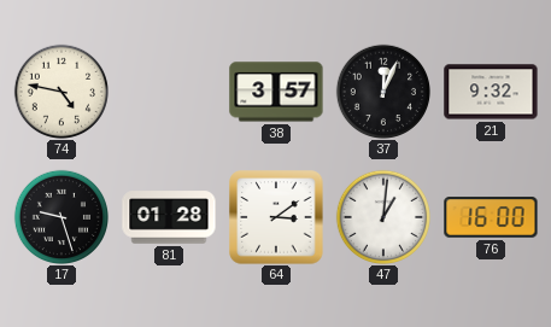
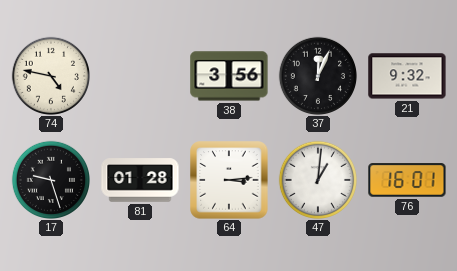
38: 3:57 -> 3:56
64: 3:09 -> 3:14
76: 16:00 -> 16:01
